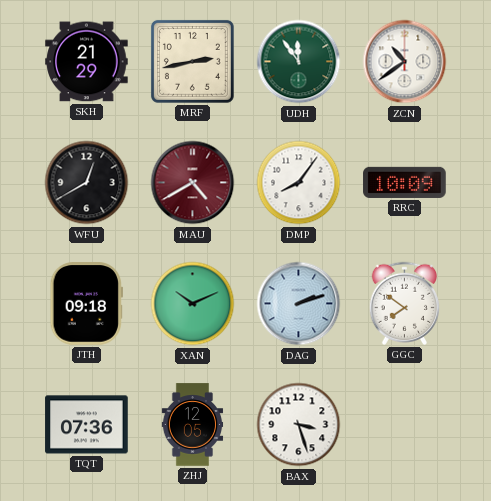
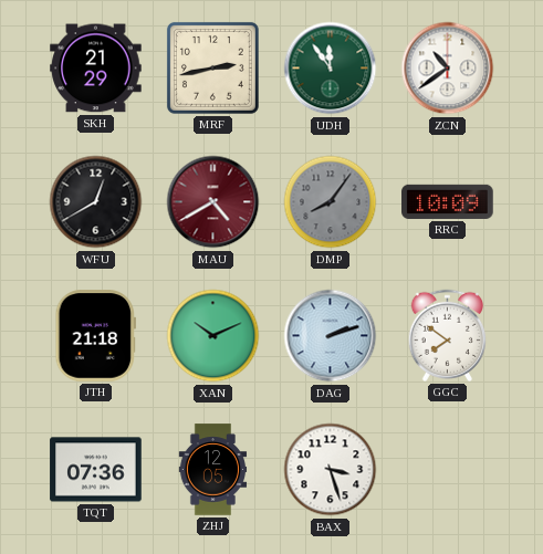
DMP dial: white -> grey
JTH: 09:18 -> 21:18
